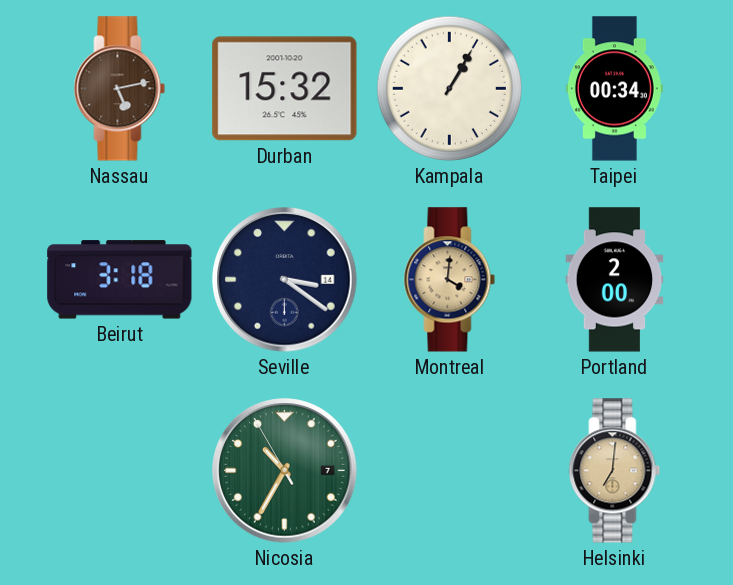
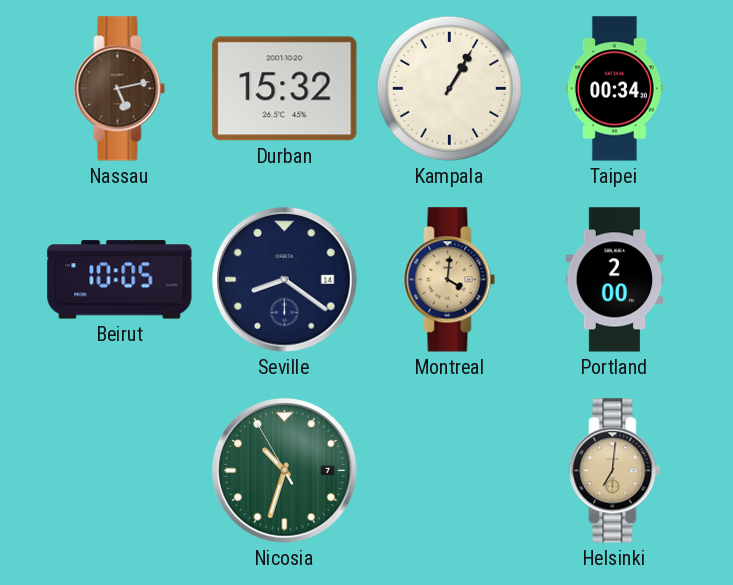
Beirut: 3:18 -> 10:05
Seville: 3:21 -> 8:21
Nicosia: 10:34 -> 10:32
